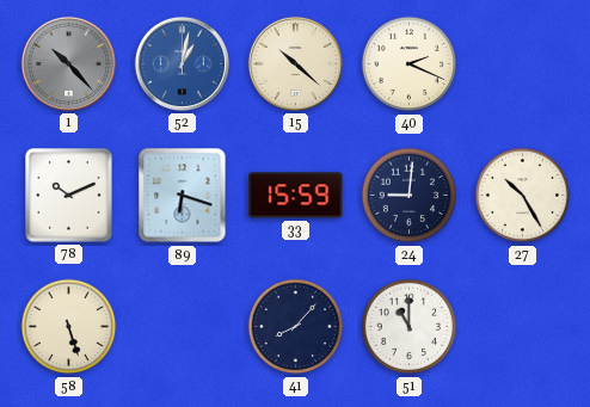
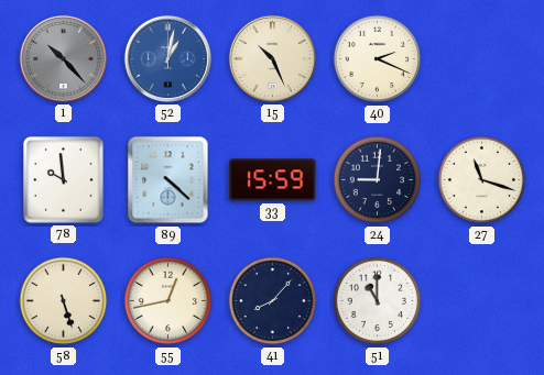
15: 10:22 -> 10:26
78: 10:11 -> 9:59
89: 6:18 -> 4:22
27: 10:25 -> 11:18
55: none -> 12:43
